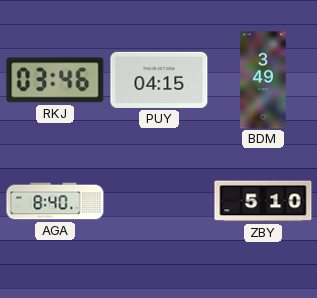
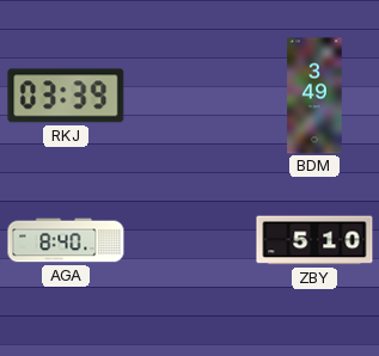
RKJ: 03:46 -> 03:39
PUY: 04:15 -> none
